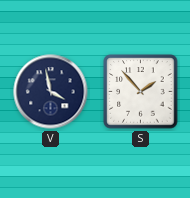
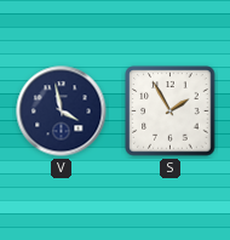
S: 1:53 -> 1:55
